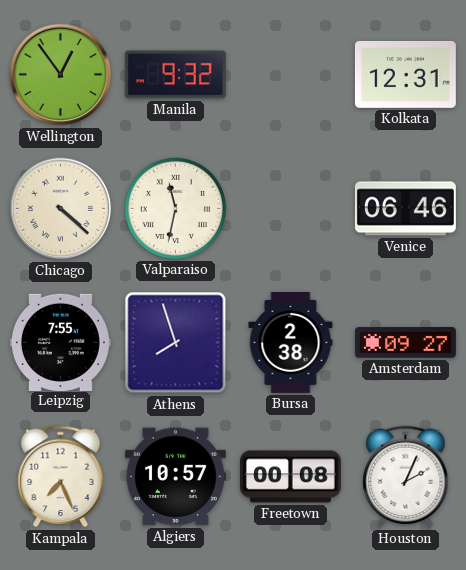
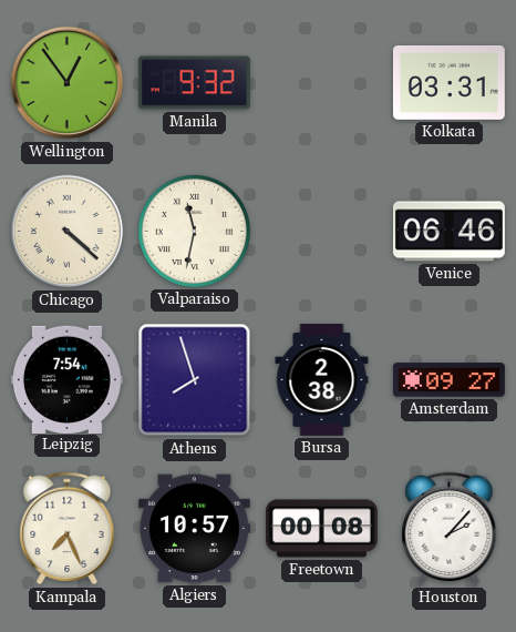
Kolkata: 12:31 -> 03:31
Leipzig: 7:55 -> 7:54
Houston: 2:04 -> 2:07
